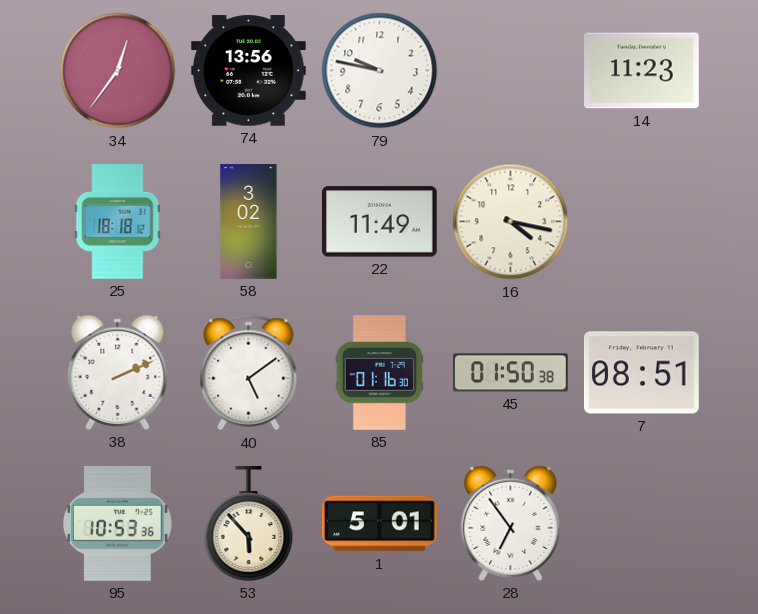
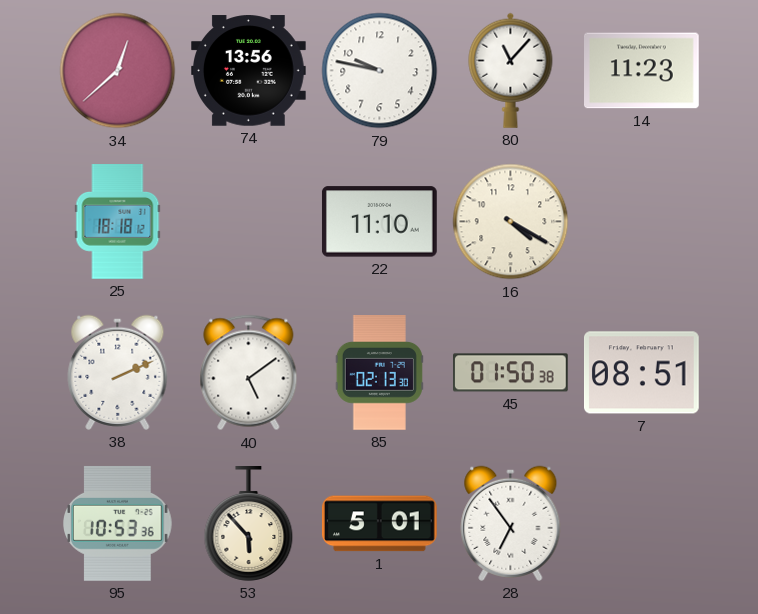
34: 12:36 -> 12:38
80: none -> 11:07
58: 3:02 -> none
22: 11:49 -> 11:10
16: 4:17 -> 4:20
85: 01:16 -> 02:13
